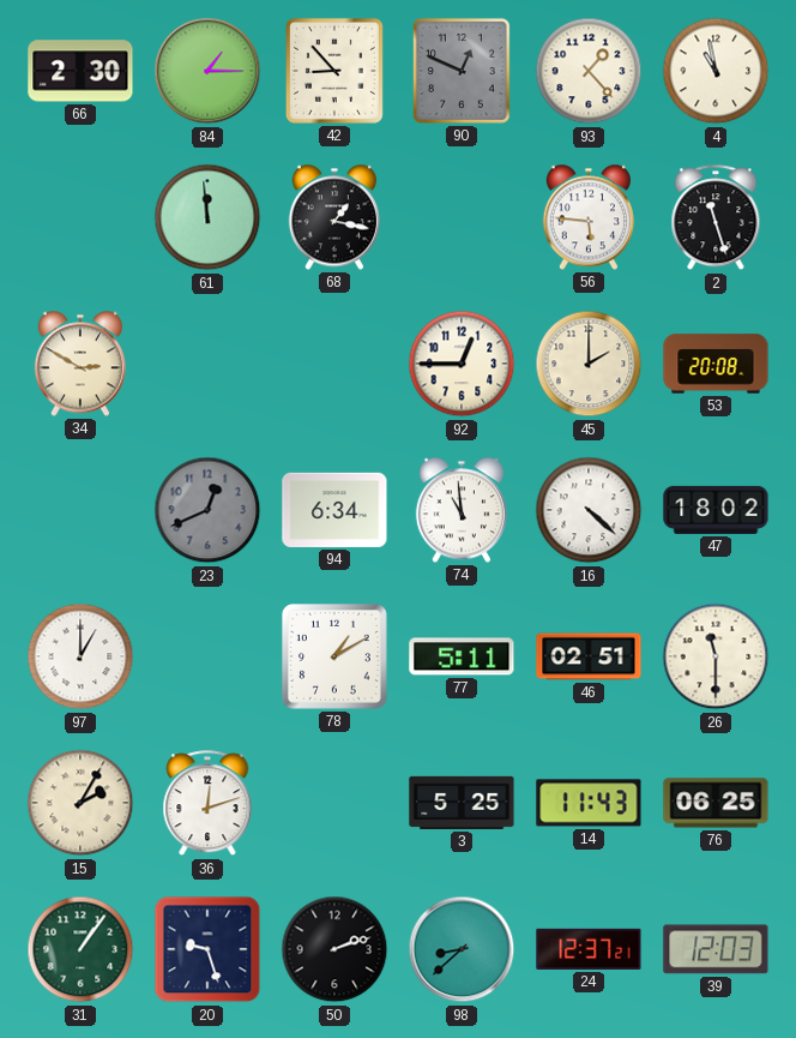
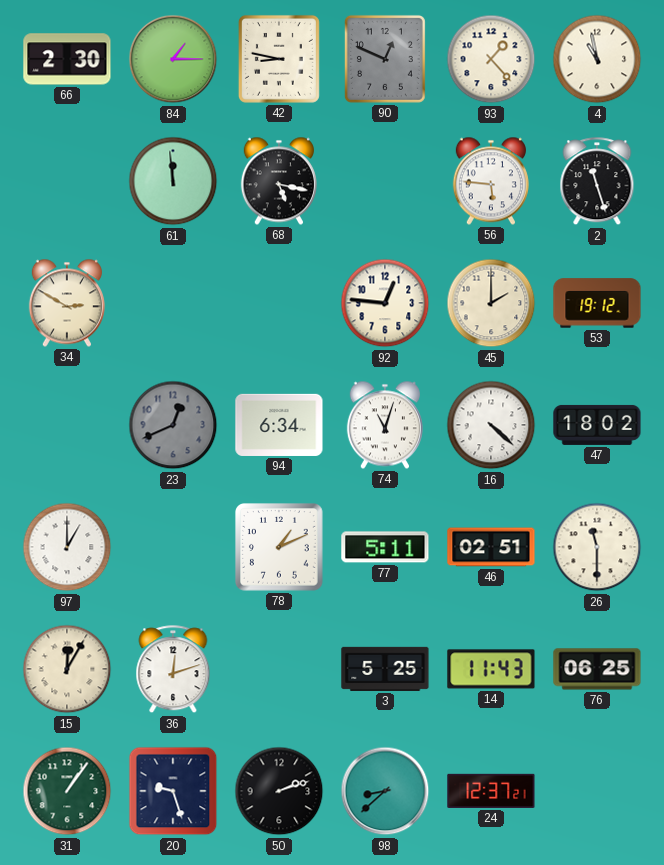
42: 8:53 -> 8:47
68: 1:17 -> 5:17
92: 12:45 -> 12:46
53: 20:08 -> 19:12
74: 10:59 -> 11:03
78: 1:10 -> 1:11
15: 2:05 -> 12:05
39: 12:03 -> none
